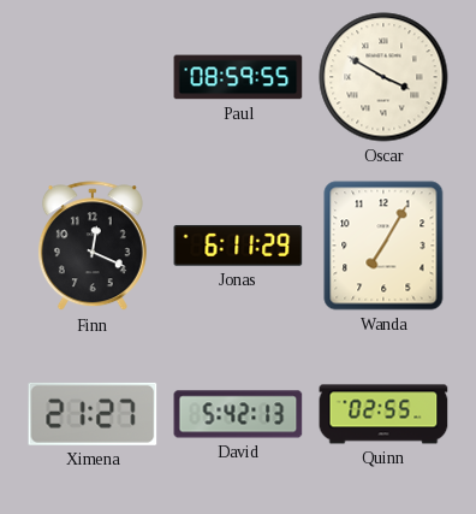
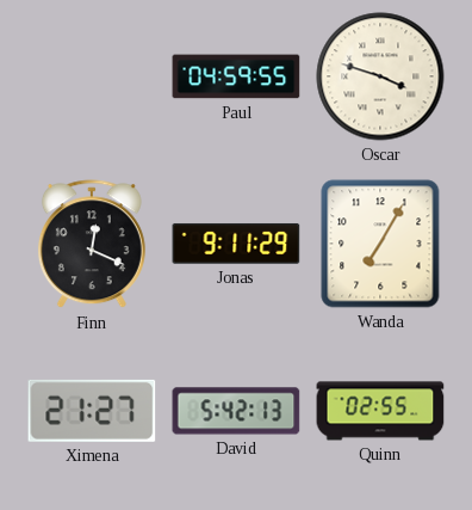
Paul: 08:59 -> 04:59
Oscar: 3:50 -> 3:48
Jonas: 6:11 -> 9:11
